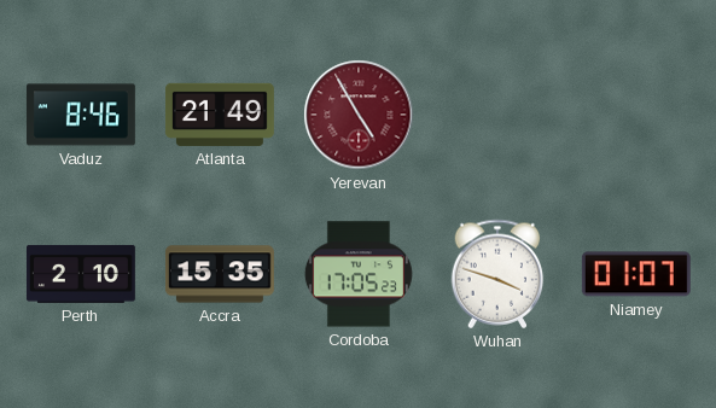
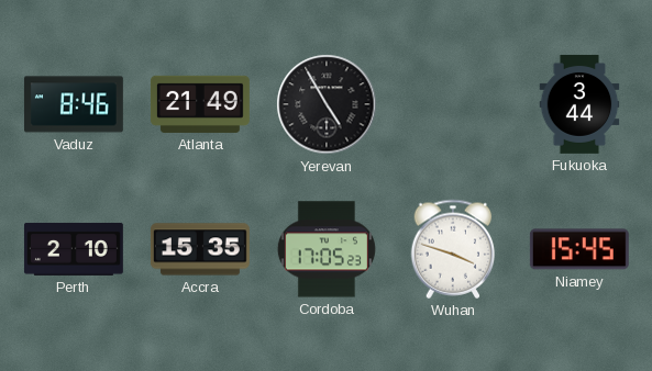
Yerevan dial: burgundy -> black
Fukuoka: none -> 3:44
Niamey: 01:07 -> 15:45
